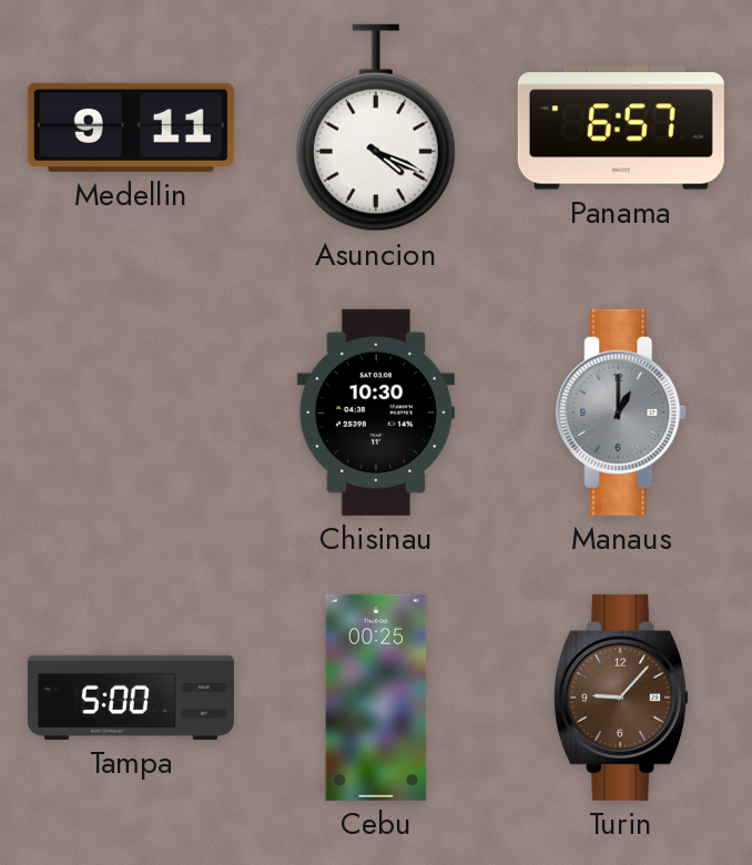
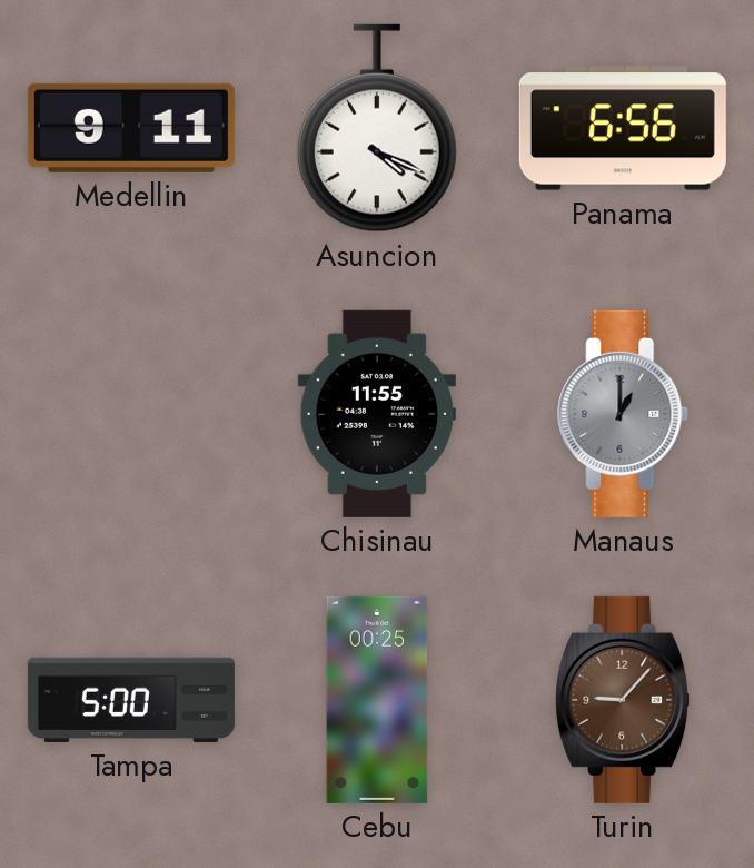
Panama: 6:57 -> 6:56
Chisinau: 10:30 -> 11:55
